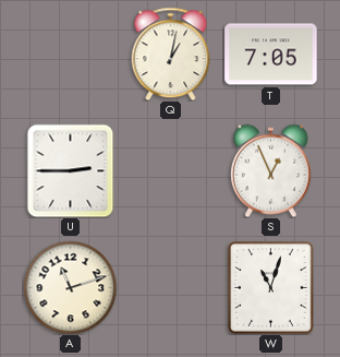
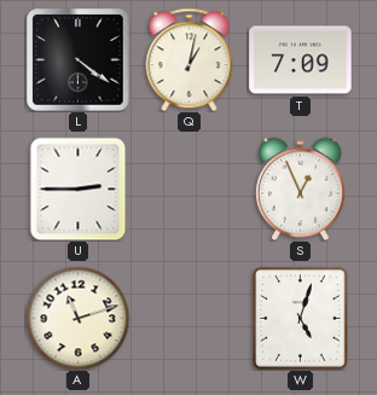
L: none -> 4:21
T: 7:05 -> 7:09
W: 11:03 -> 5:03
